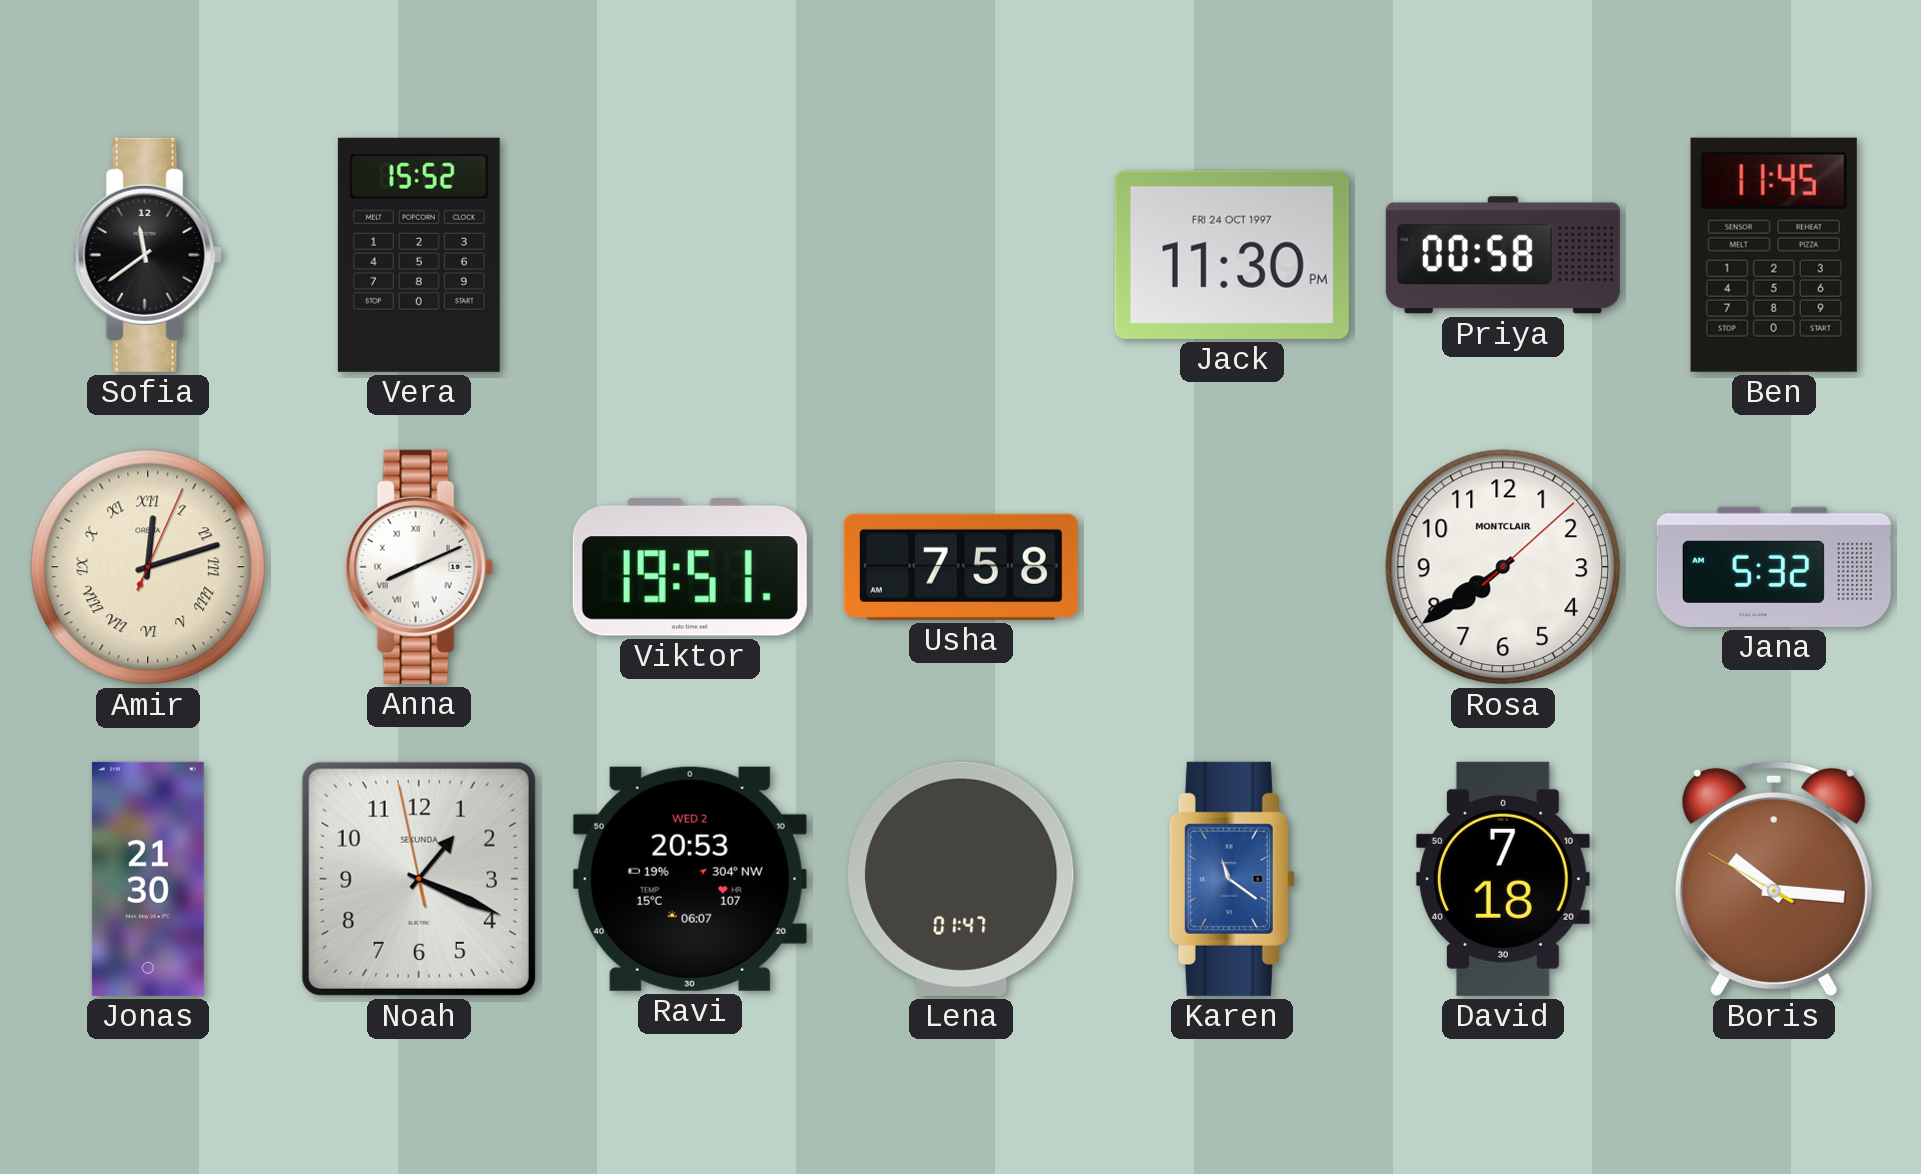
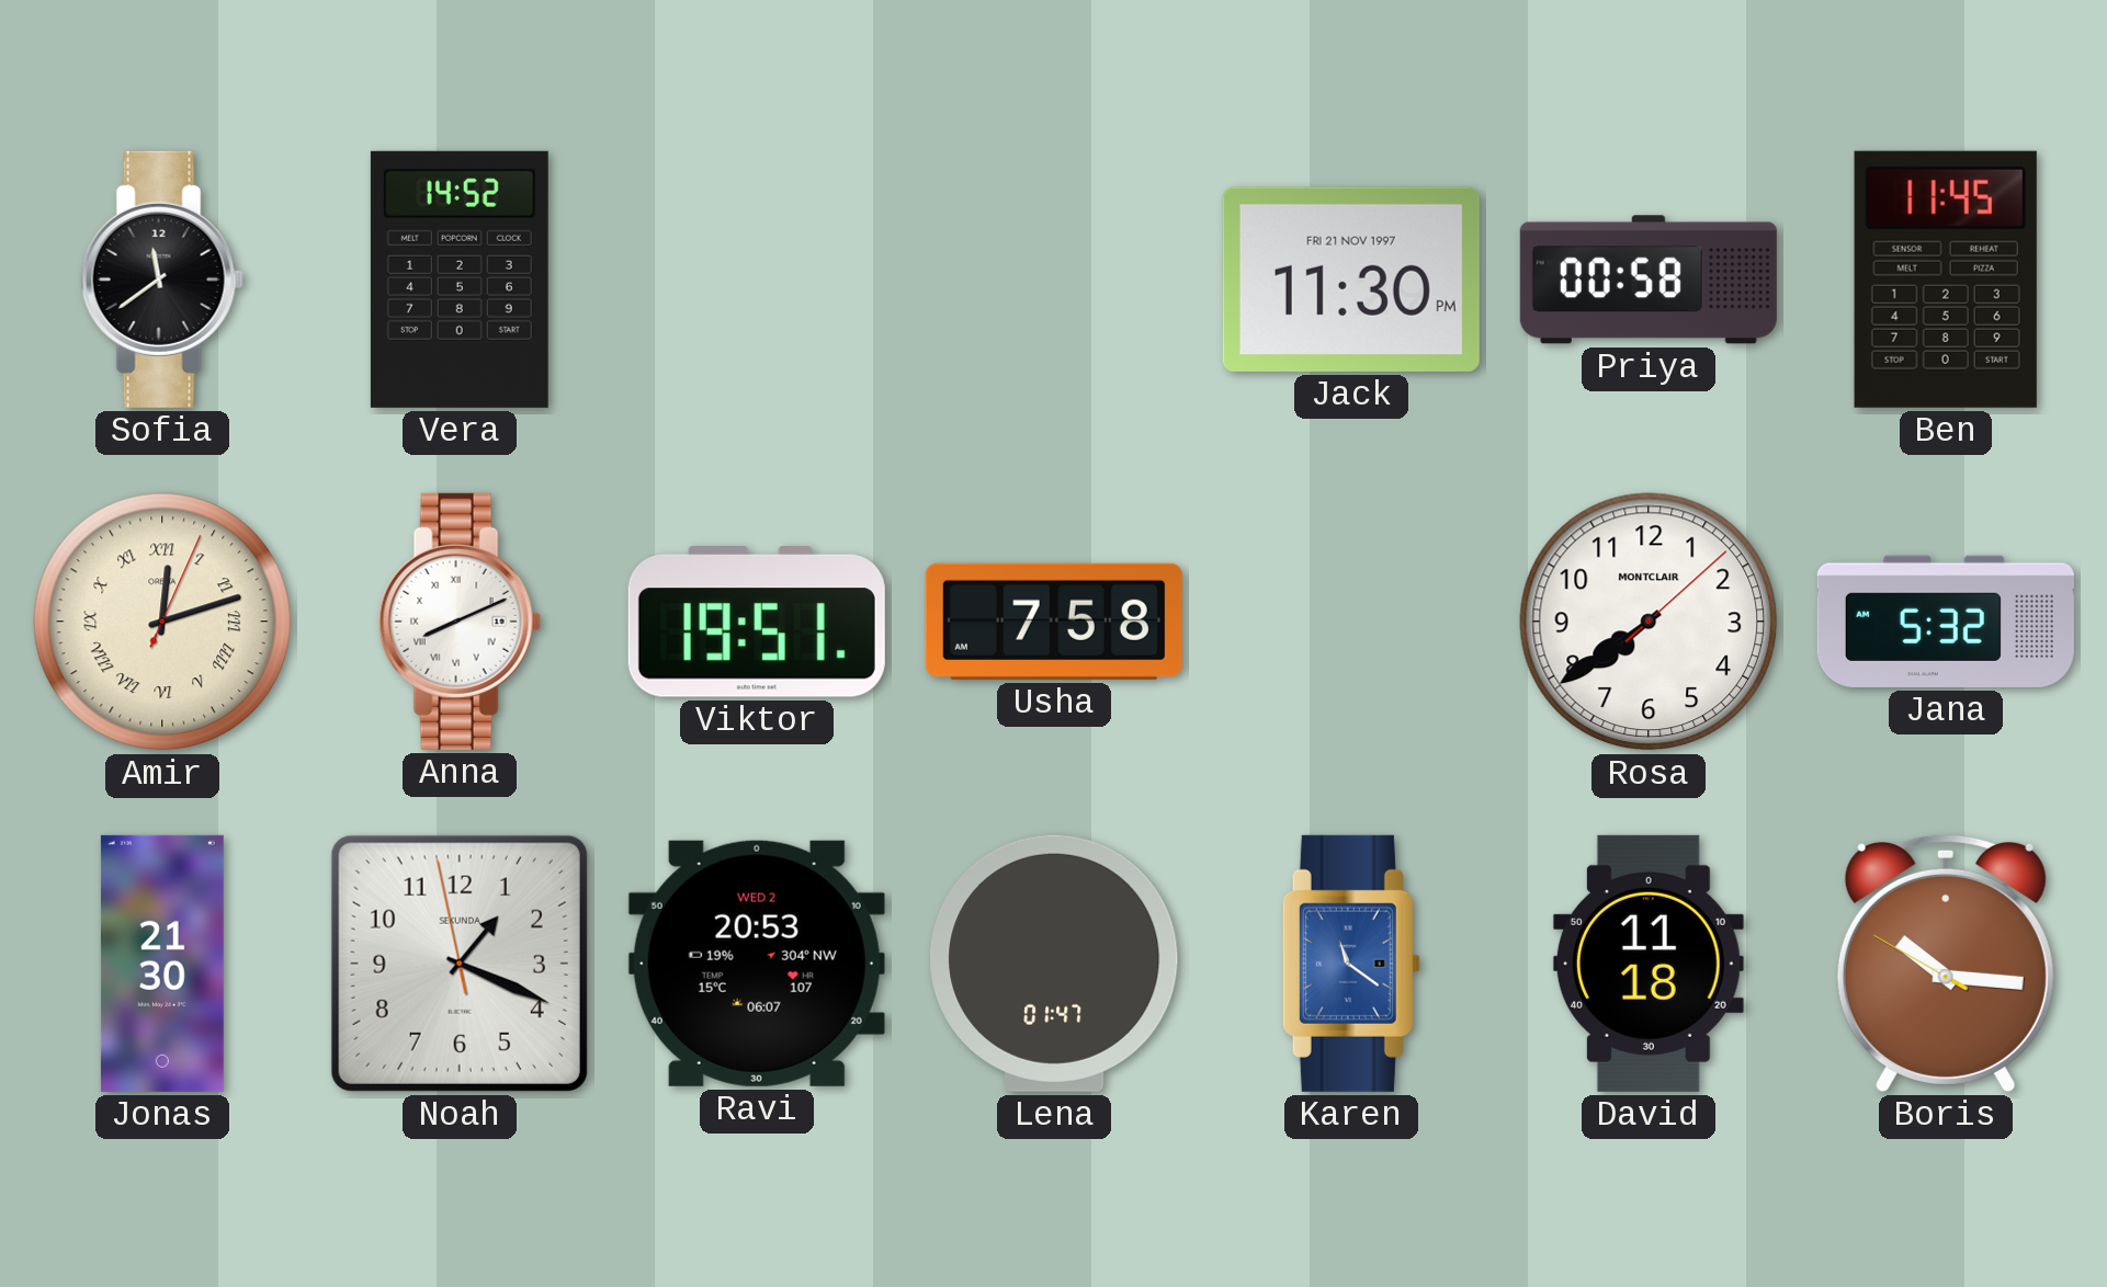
Vera: 15:52 -> 14:52
Jack date: FRI 24 OCT 1997 -> FRI 21 NOV 1997
David: 7:18 -> 11:18
